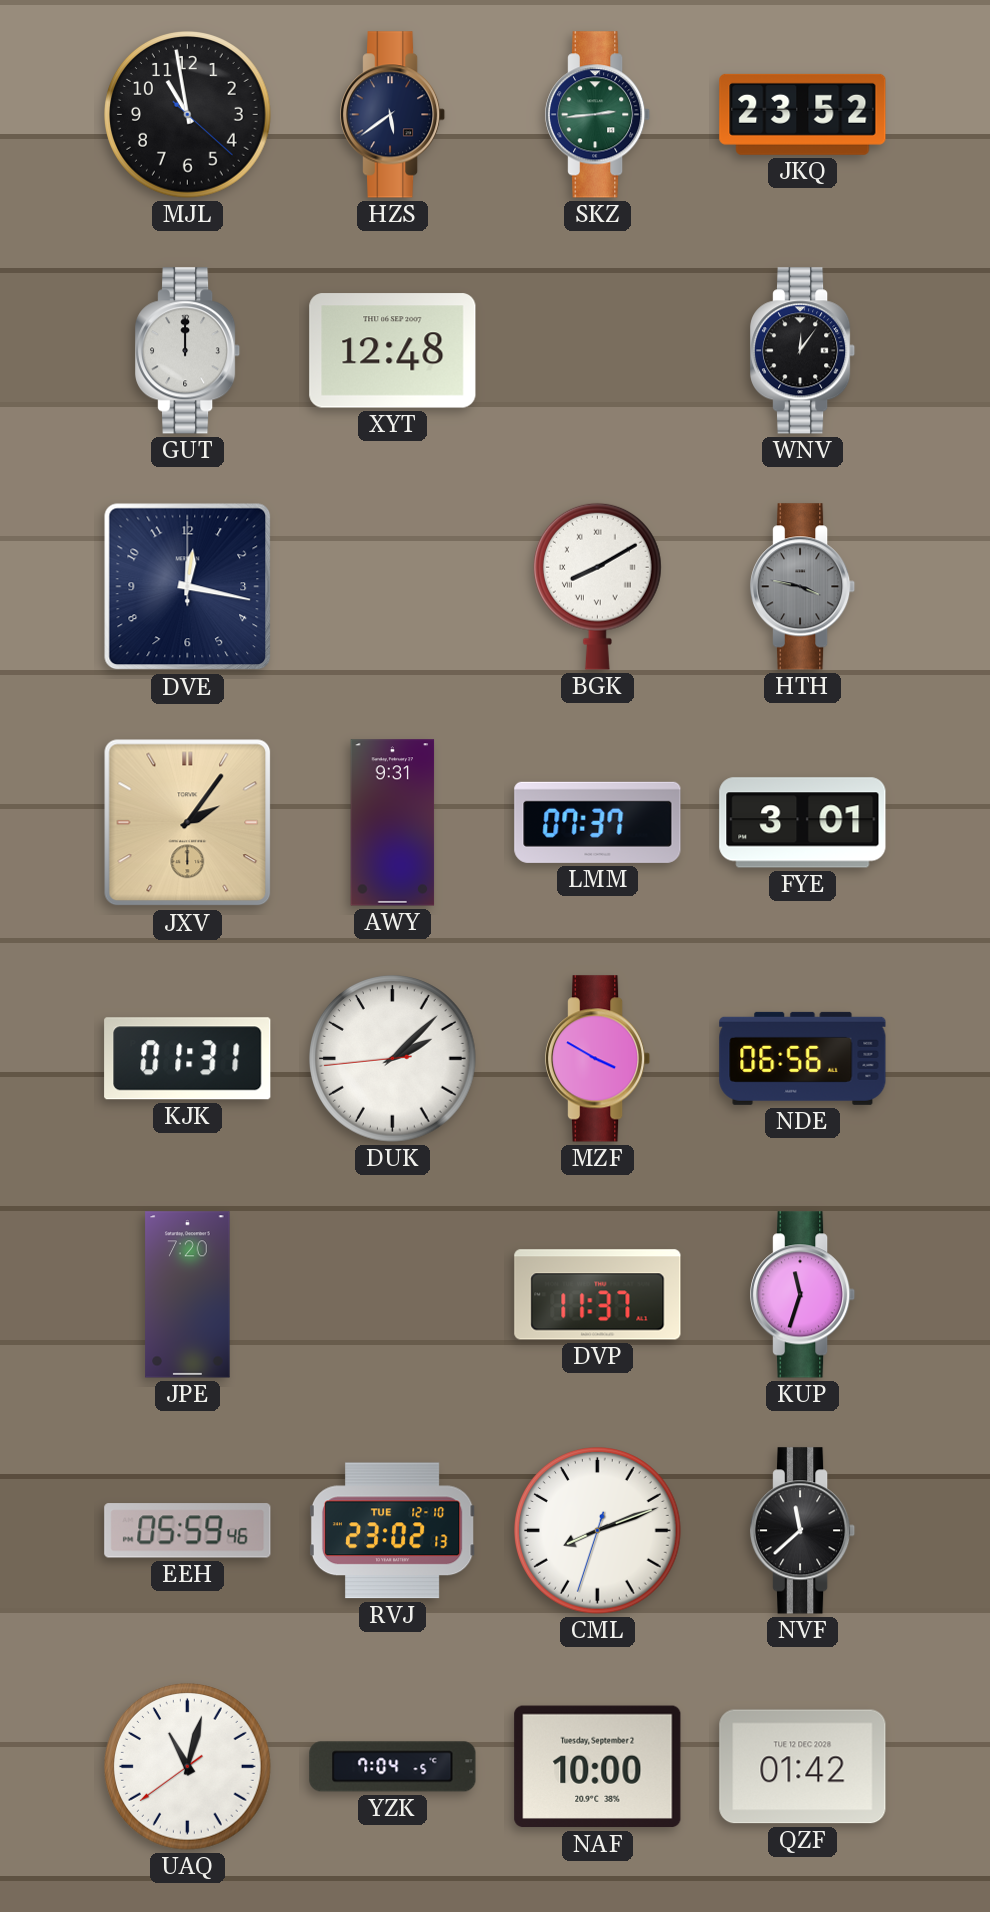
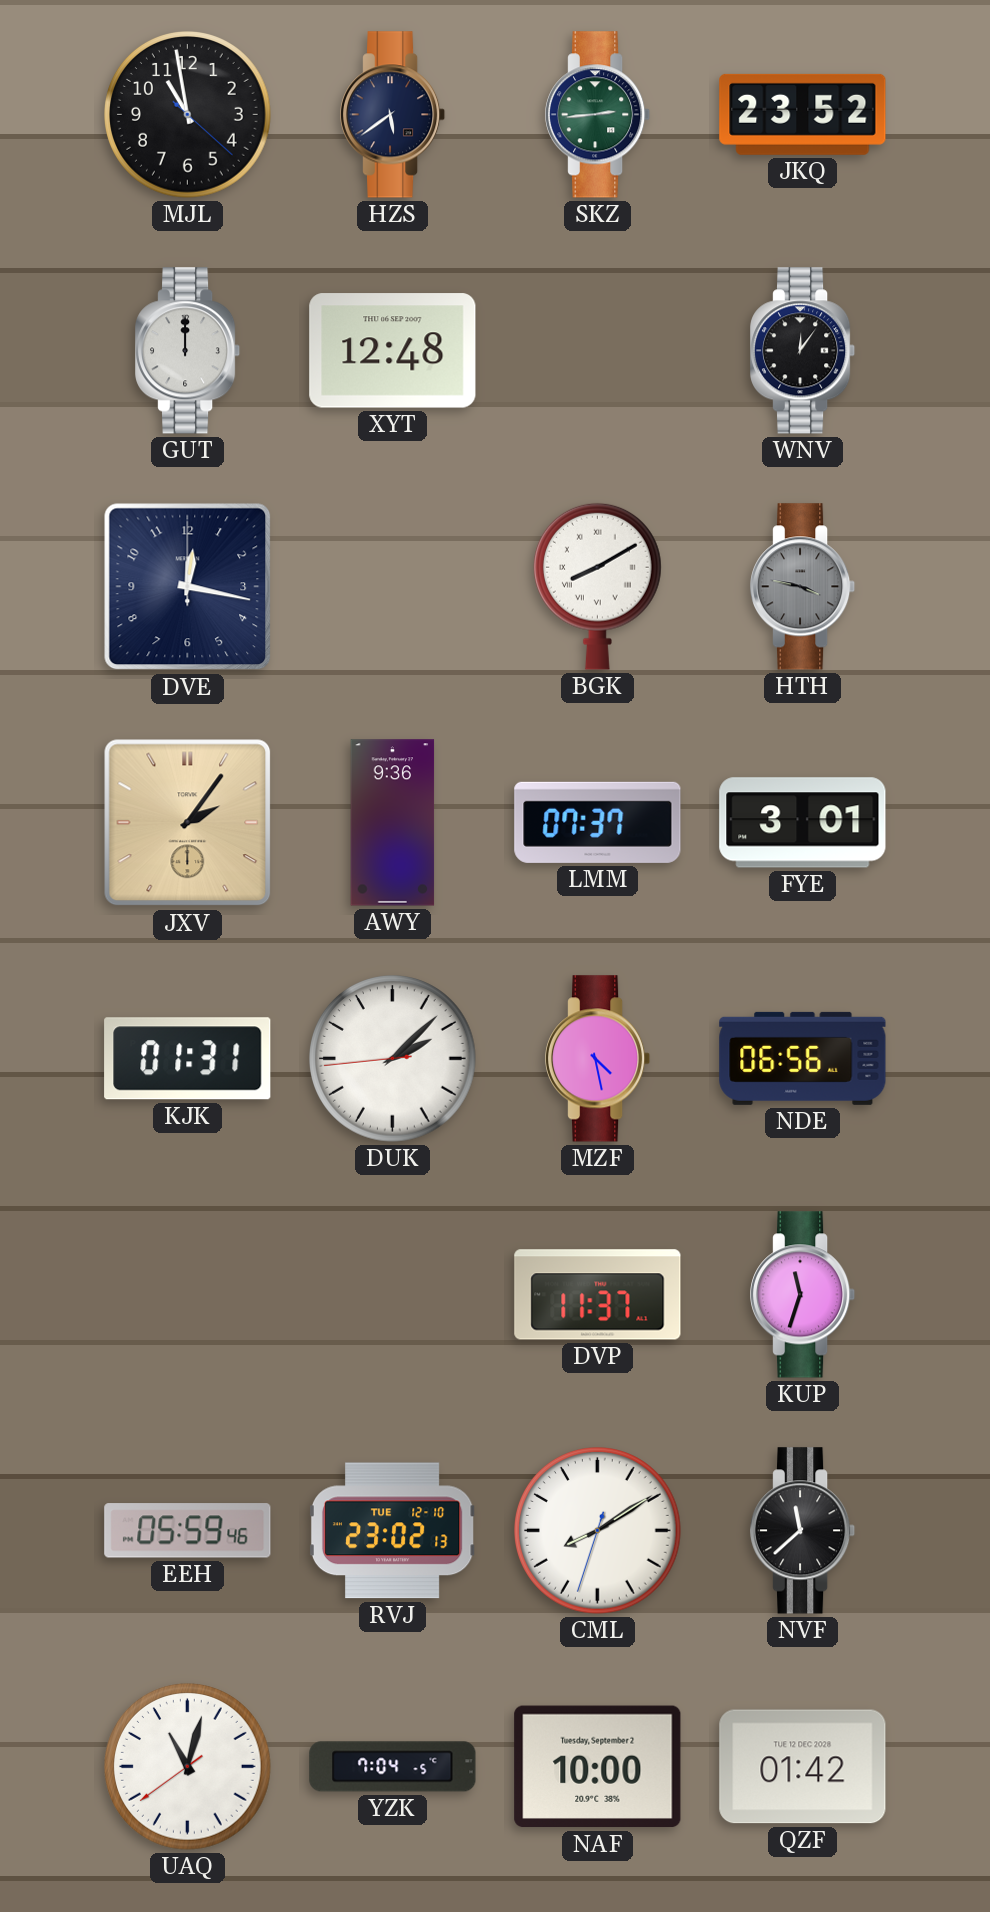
AWY: 9:31 -> 9:36
MZF: 3:50 -> 4:28
JPE: 7:20 -> none
CML: 8:11 -> 8:09
